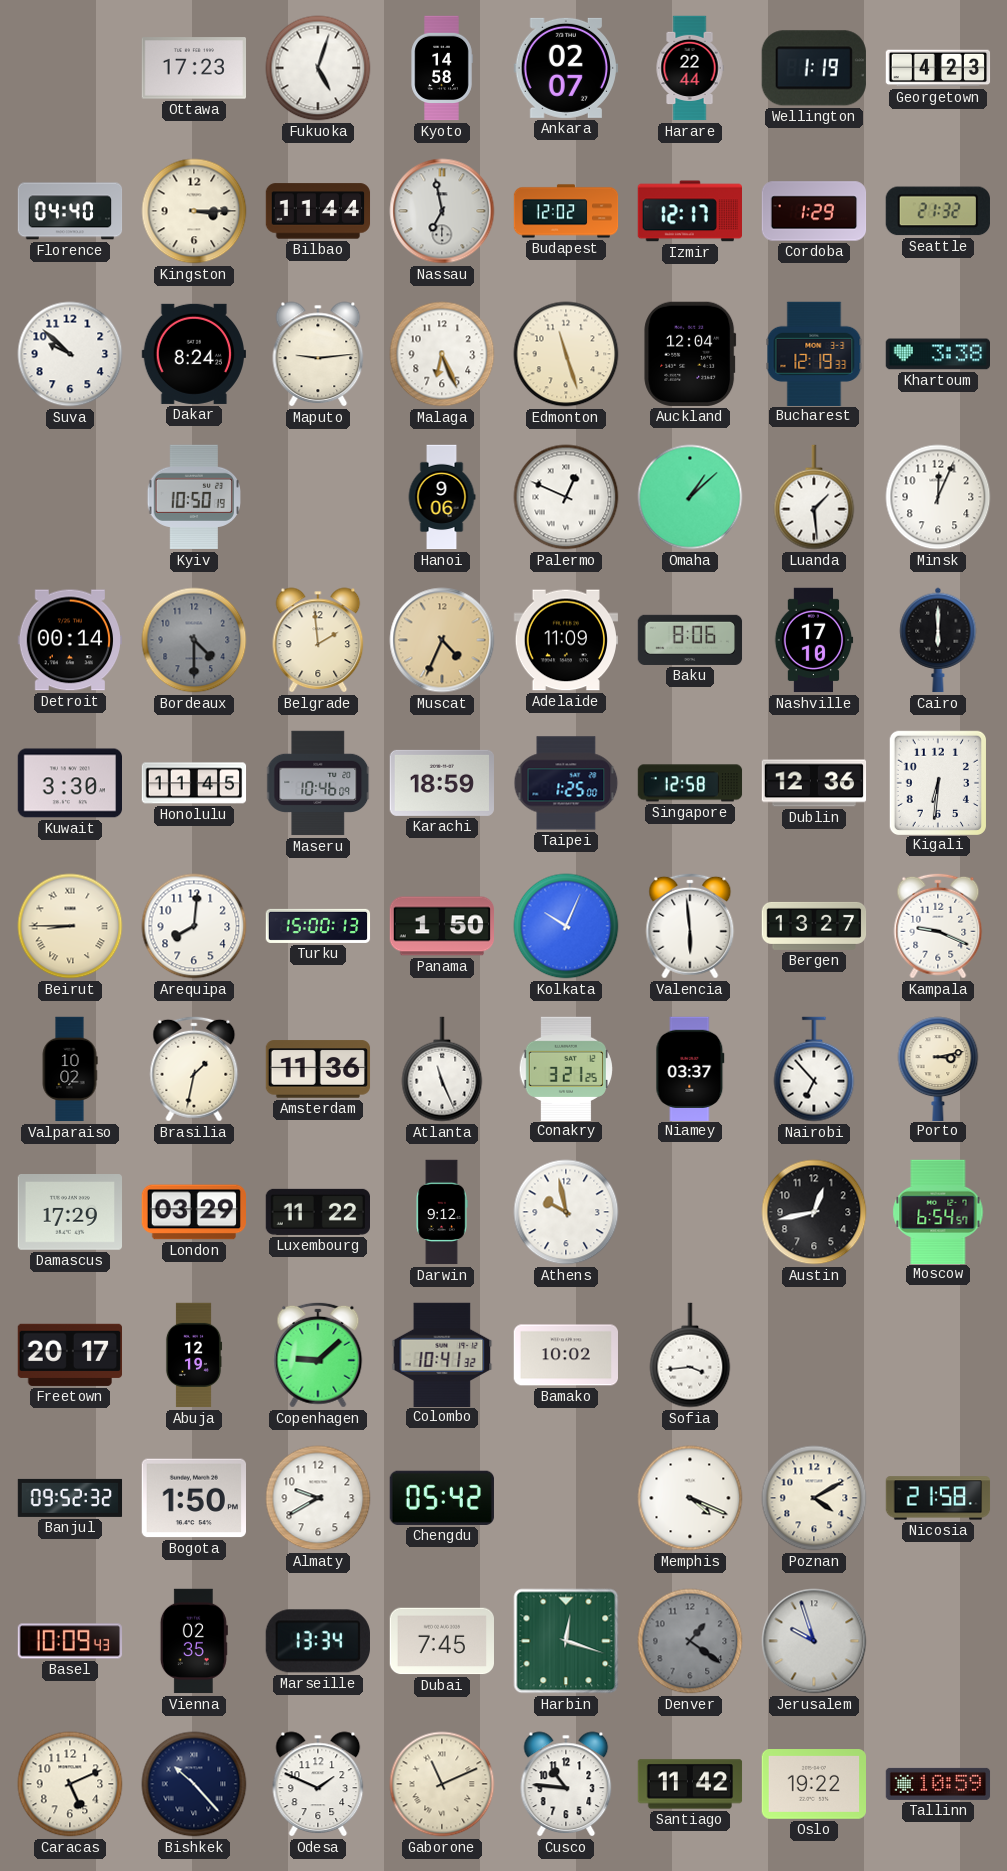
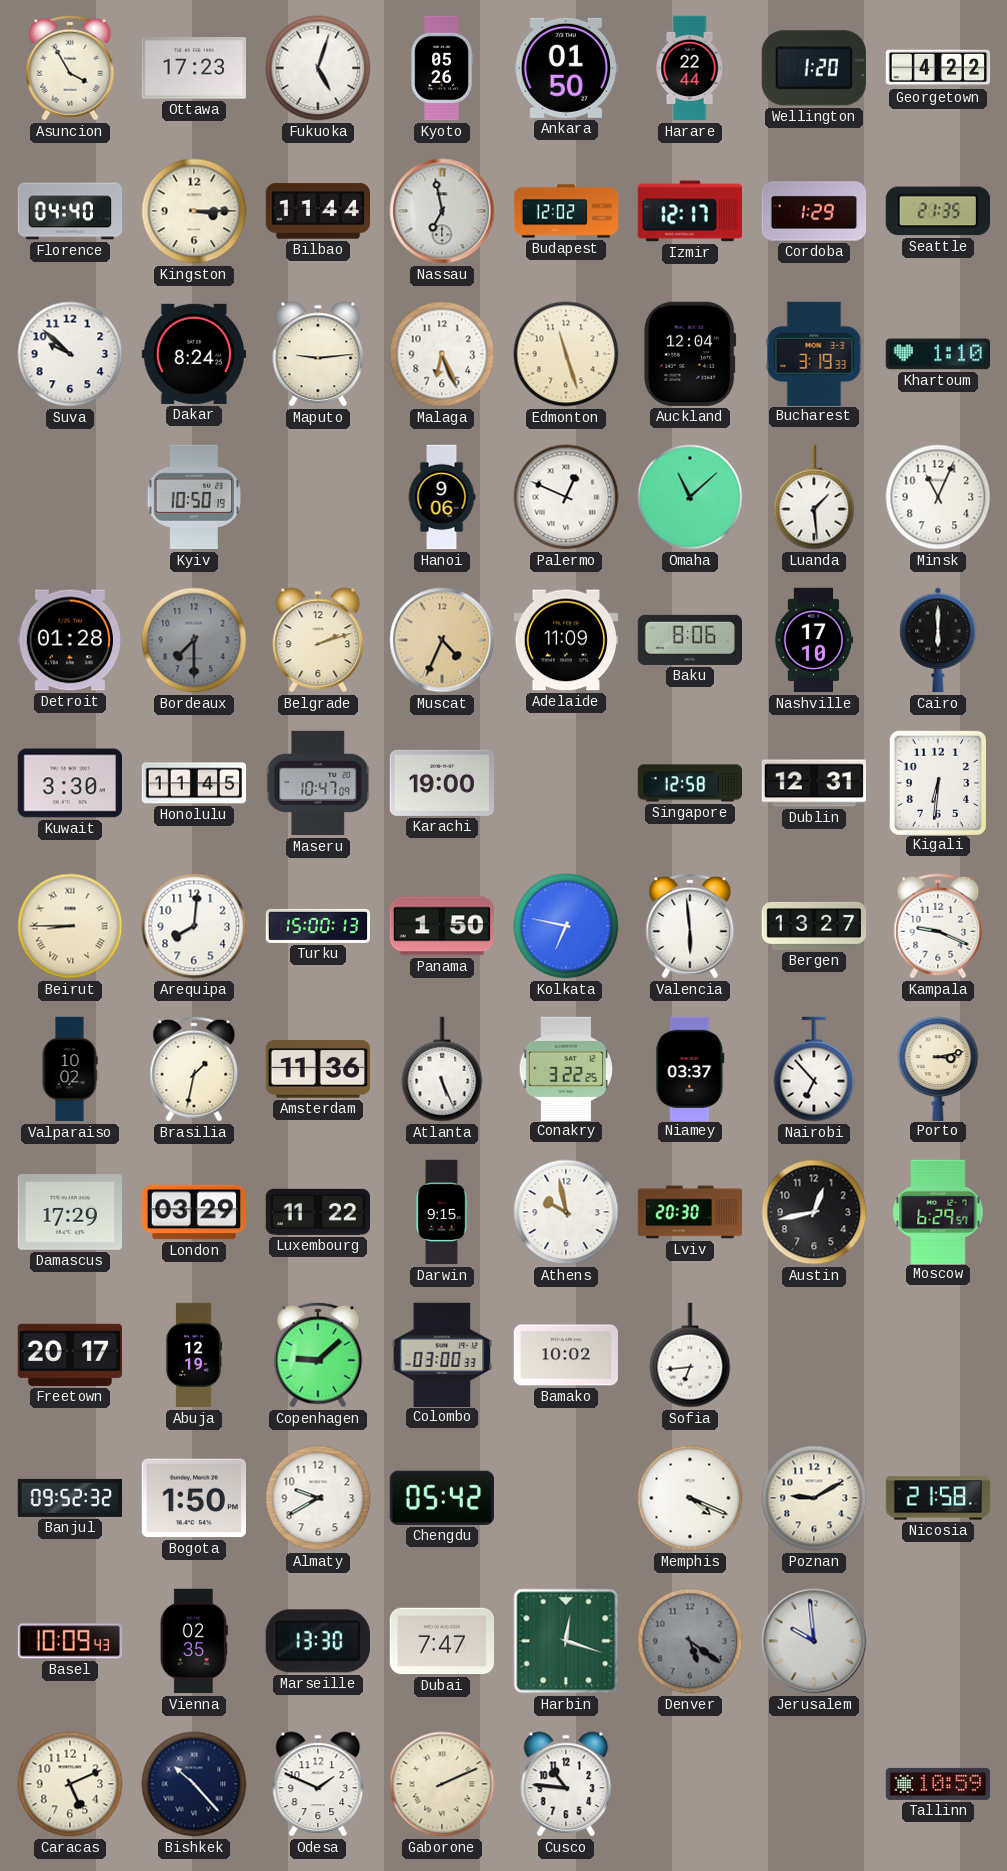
Asuncion: none -> 3:55
Kyoto: 14:58 -> 05:26
Ankara: 02:07 -> 01:50
Wellington: 1:19 -> 1:20
Georgetown: 4:23 -> 4:22
Seattle: 21:32 -> 21:35
Bucharest: 12:19 -> 3:19
Khartoum: 3:38 -> 1:10
Omaha: 1:08 -> 11:08
Minsk: 12:04 -> 11:04
Detroit: 00:14 -> 01:28
Bordeaux: 4:30 -> 7:30
Belgrade: 1:59 -> 2:12
Maseru: 10:46 -> 10:47
Karachi: 18:59 -> 19:00
Taipei: 1:25 -> none
Dublin: 12:36 -> 12:31
Kolkata: 10:04 -> 6:47
Atlanta: 11:26 -> 5:26
Conakry: 3:21 -> 3:22
Darwin: 9:12 -> 9:15
Lviv: none -> 20:30
Moscow: 6:54 -> 6:29
Colombo: 10:41 -> 03:00
Sofia: 3:44 -> 6:44
Poznan: 4:10 -> 9:10
Marseille: 13:34 -> 13:30
Dubai: 7:45 -> 7:47
Denver: 1:21 -> 5:21
Jerusalem: 9:57 -> 9:59
Gaborone: 11:11 -> 2:11
Santiago: 11:42 -> none
Oslo: 19:22 -> none
